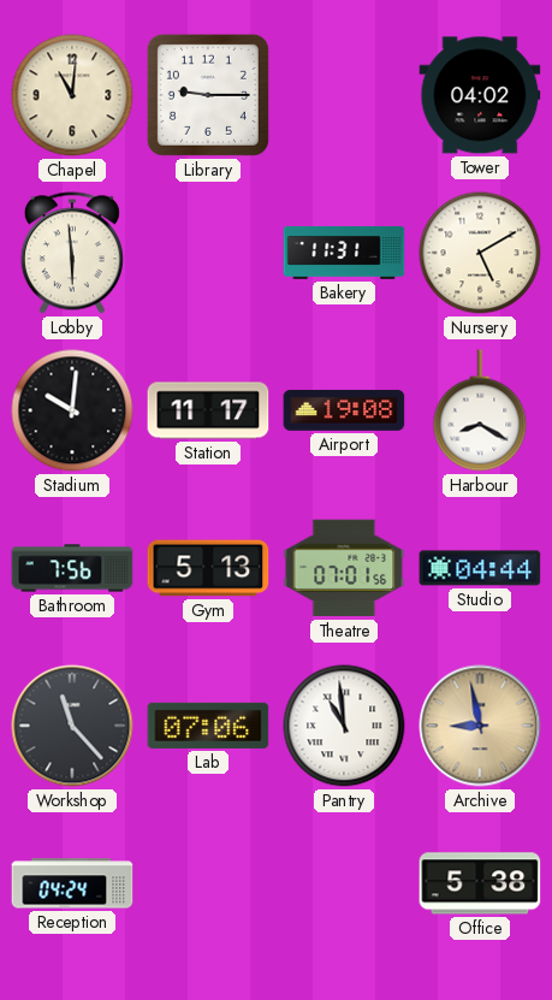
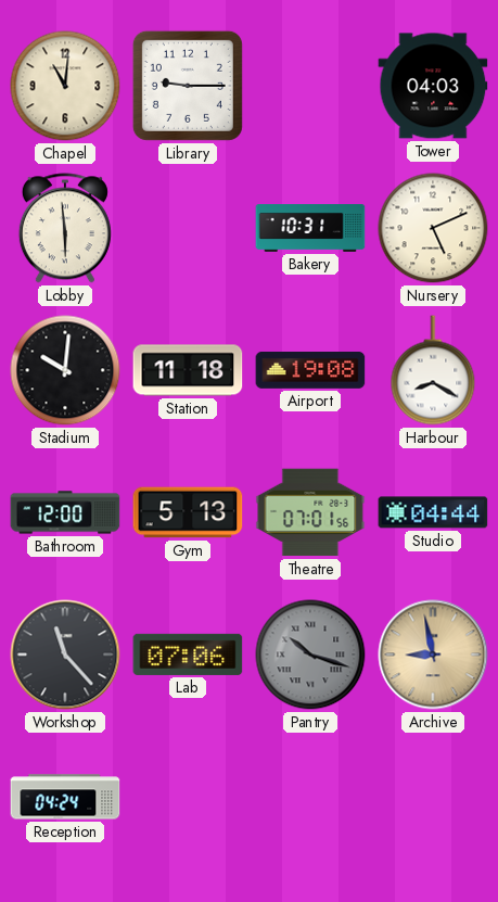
Tower: 04:02 -> 04:03
Bakery: 11:31 -> 10:31
Nursery: 5:10 -> 5:11
Station: 11:17 -> 11:18
Bathroom: 7:56 -> 12:00
Pantry: 10:59 -> 10:18
Pantry dial: white -> grey
Office: 5:38 -> none
